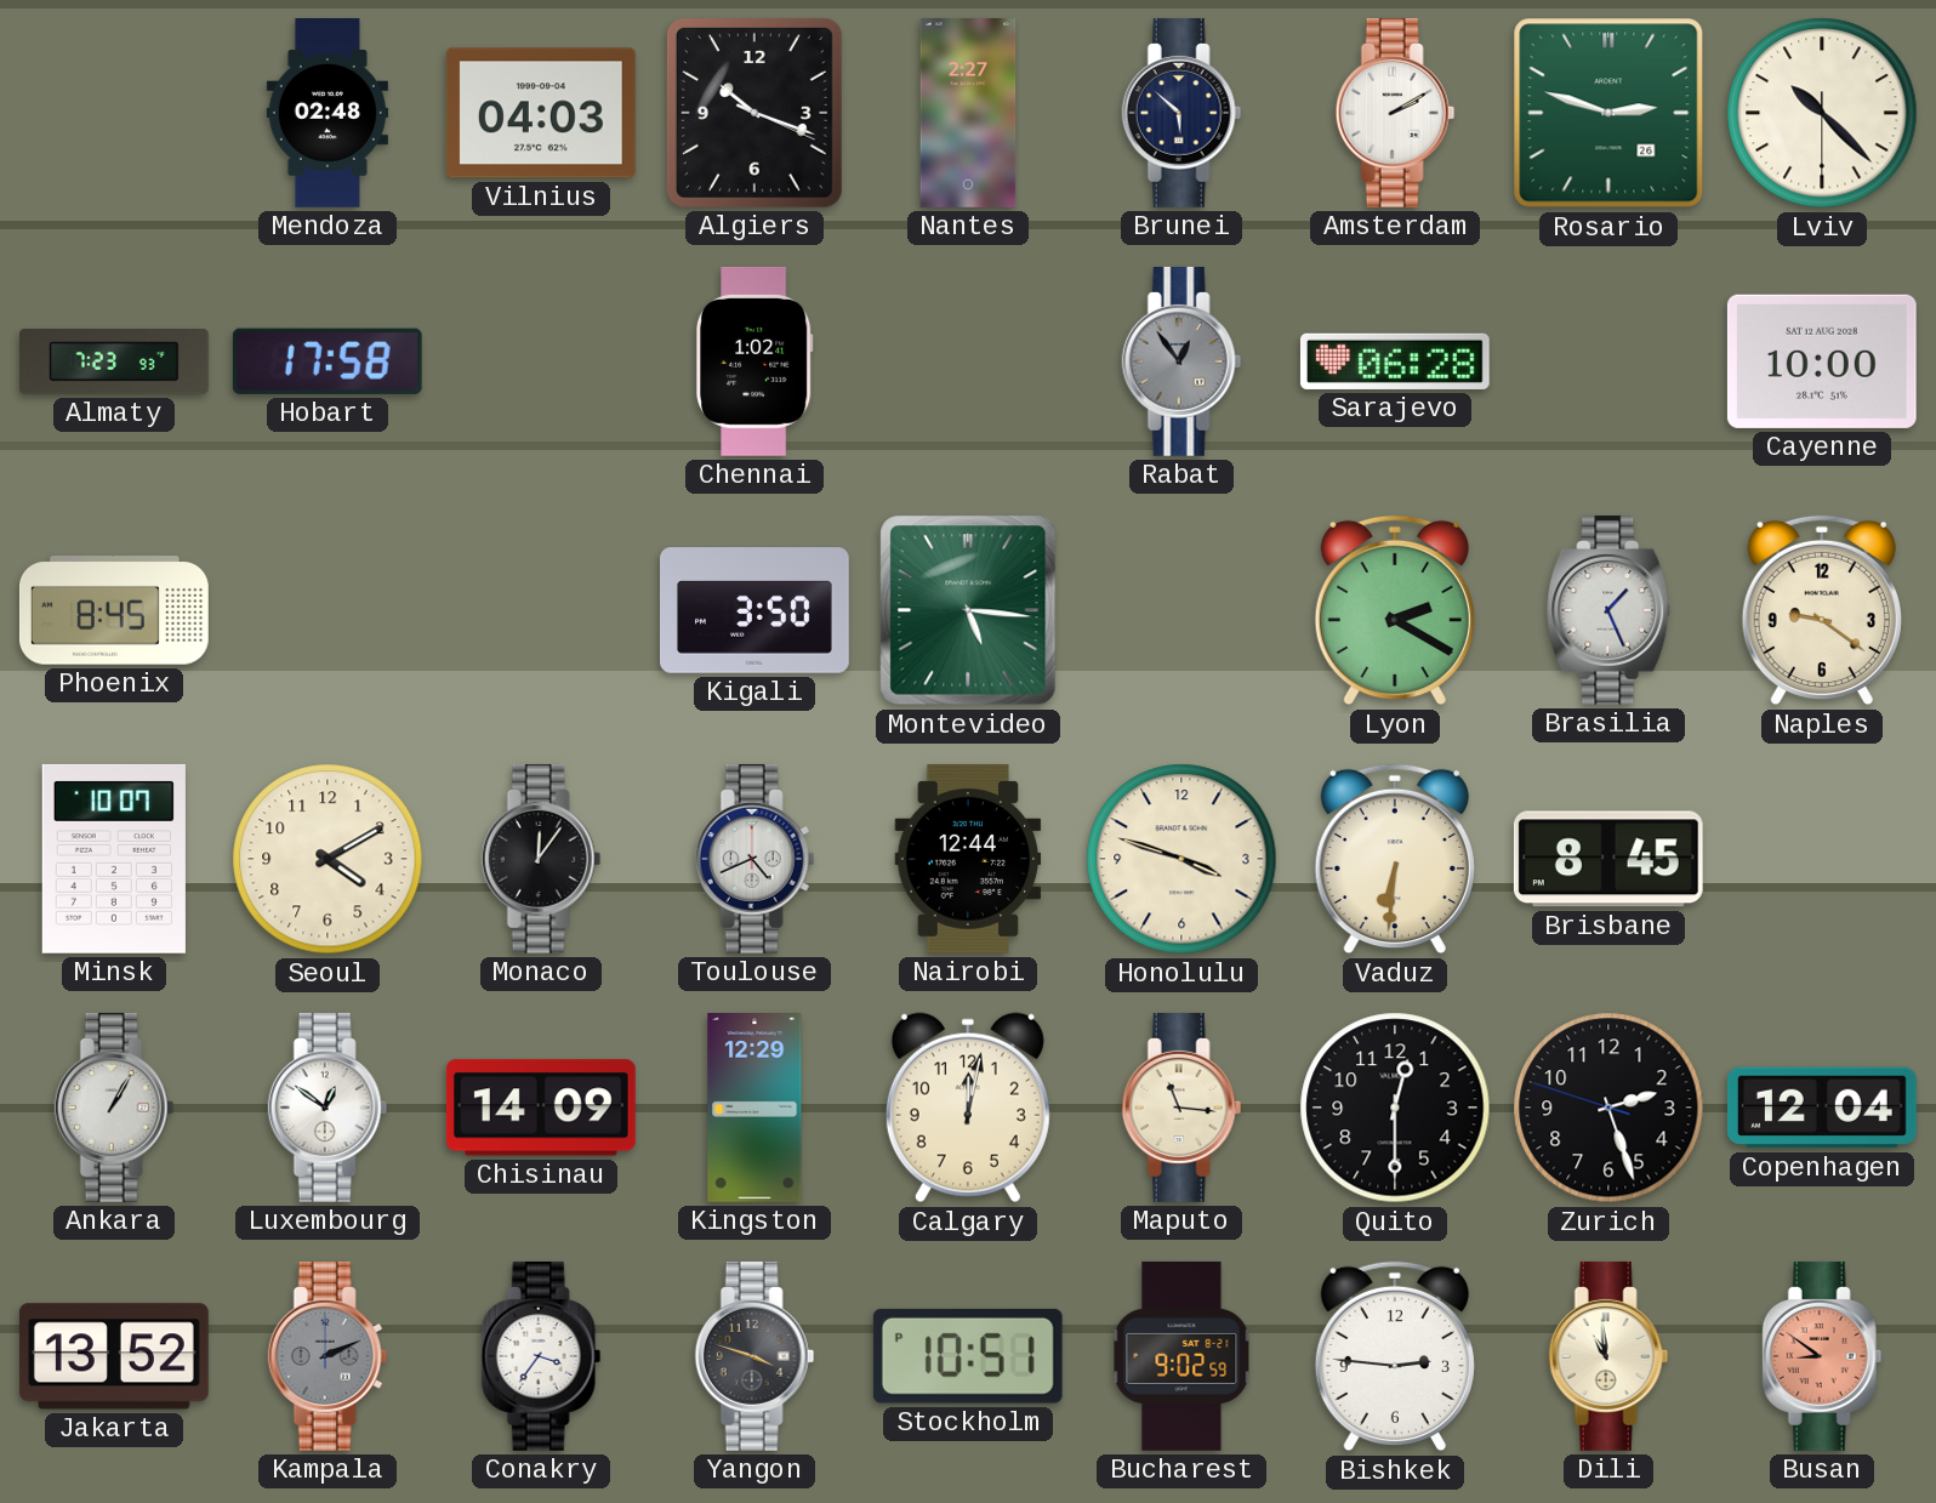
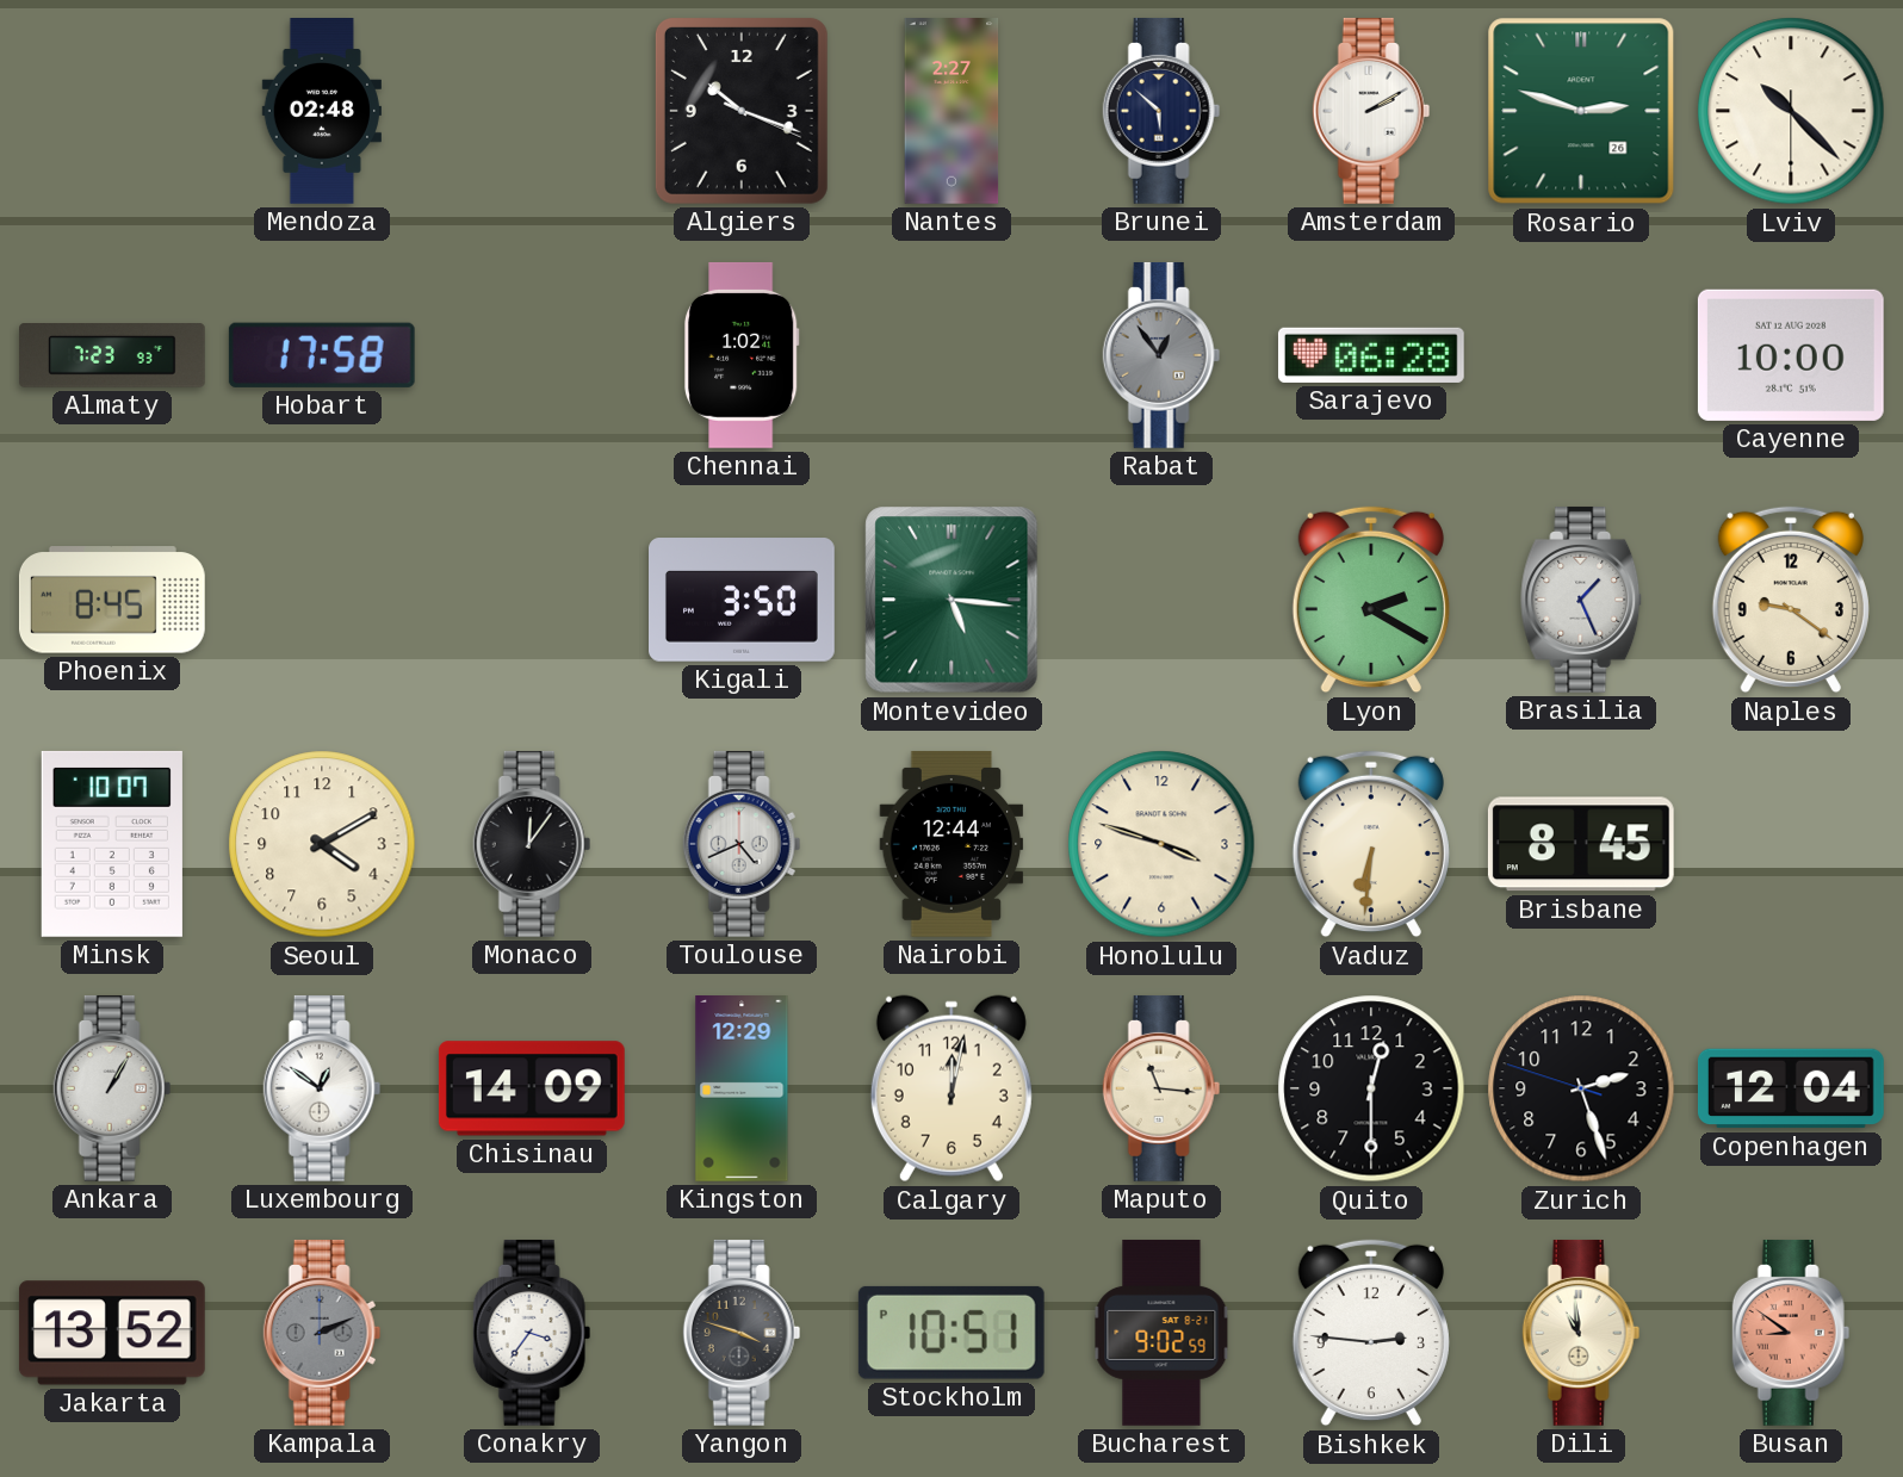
Vilnius: 04:03 -> none
